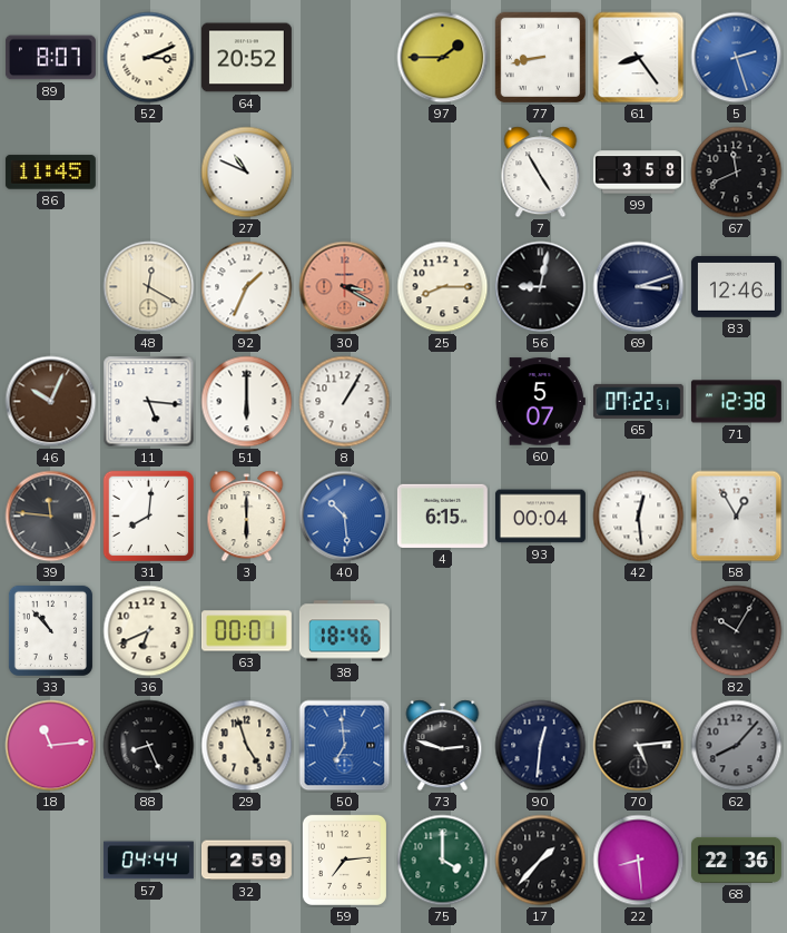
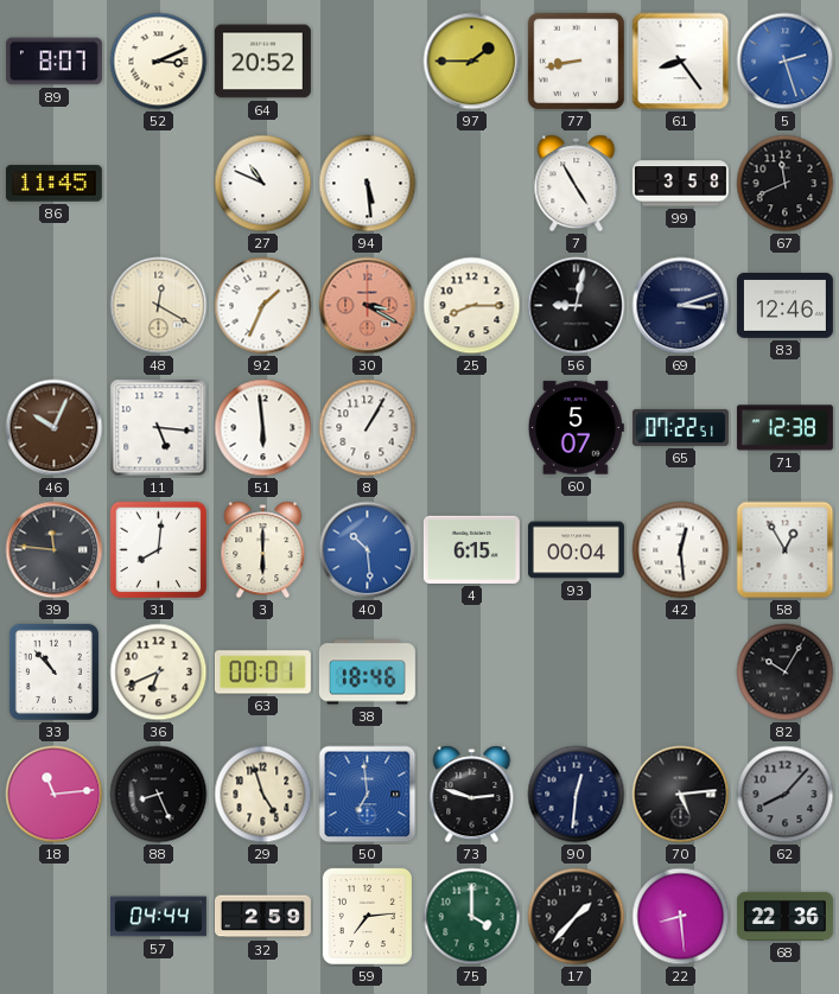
94: none -> 5:29
51: 6:00 -> 5:59
